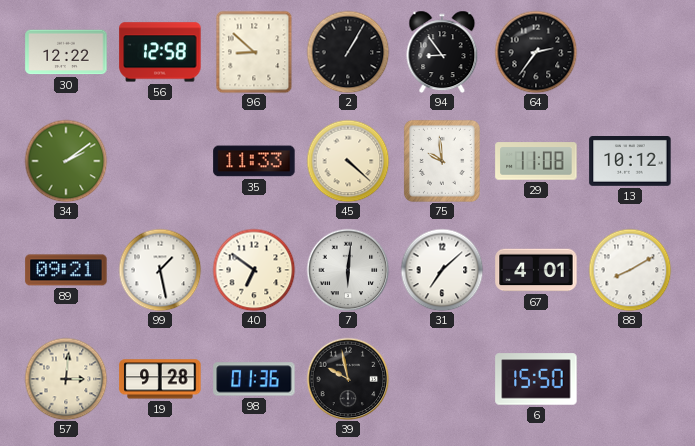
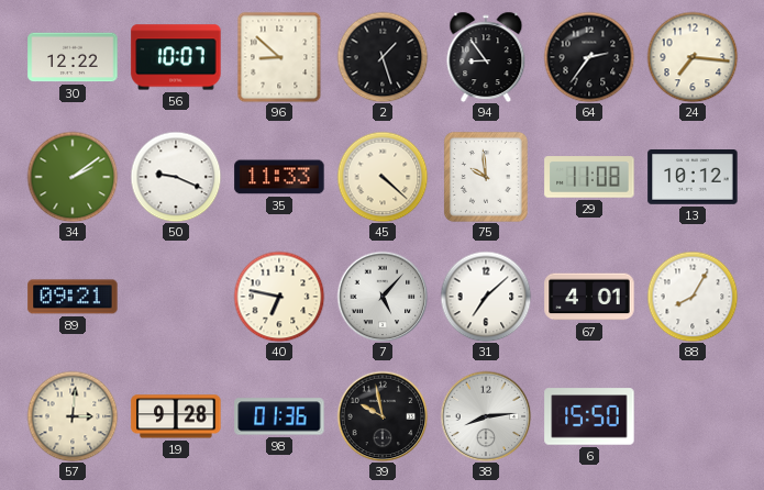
56: 12:58 -> 10:07
2: 1:05 -> 1:27
24: none -> 7:16
50: none -> 9:19
99: 1:28 -> none
40: 6:51 -> 6:47
7: 6:01 -> 5:07
88: 8:10 -> 8:05
38: none -> 8:14
